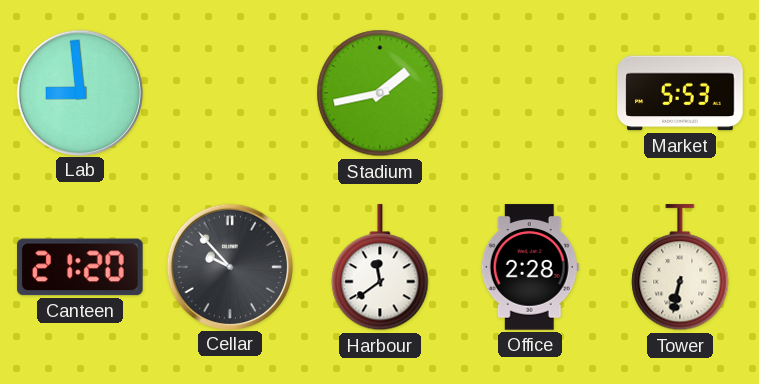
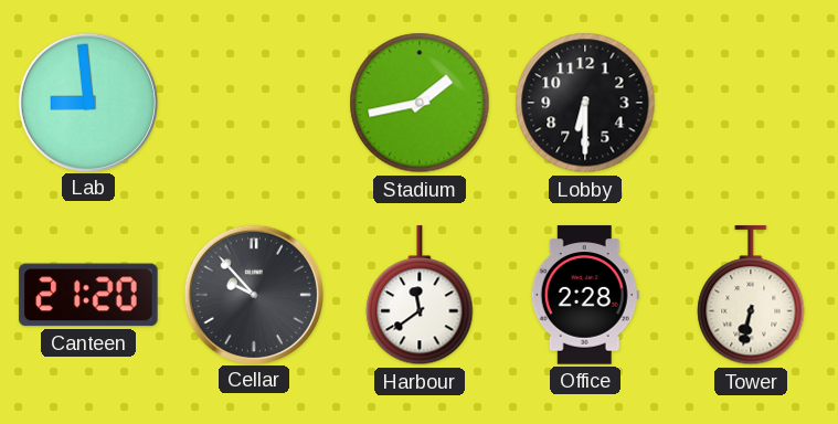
Lobby: none -> 6:30
Market: 5:53 -> none
